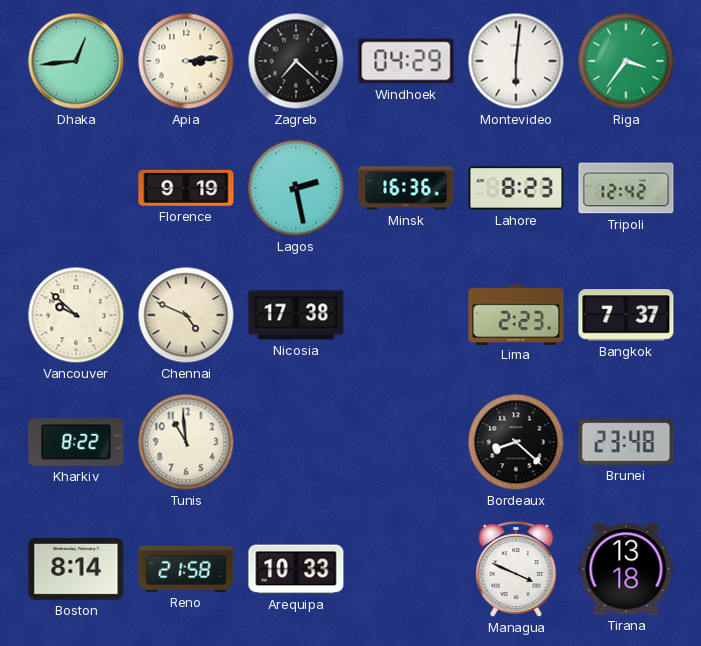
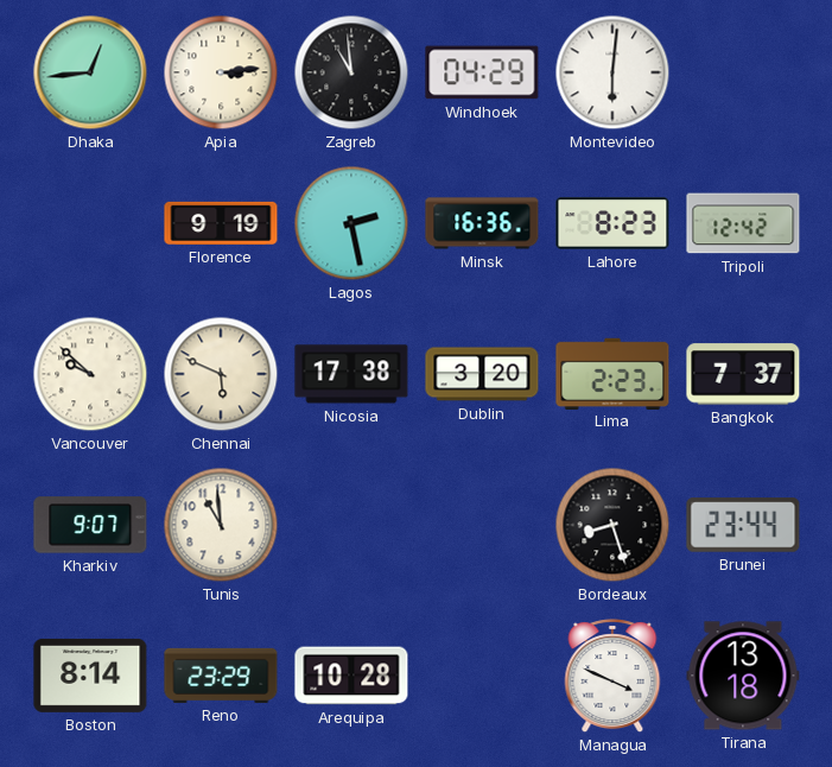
Zagreb: 7:22 -> 10:59
Riga: 3:36 -> none
Chennai: 4:49 -> 5:49
Dublin: none -> 3:20
Kharkiv: 8:22 -> 9:07
Bordeaux: 8:22 -> 8:27
Brunei: 23:48 -> 23:44
Reno: 21:58 -> 23:29
Arequipa: 10:33 -> 10:28
